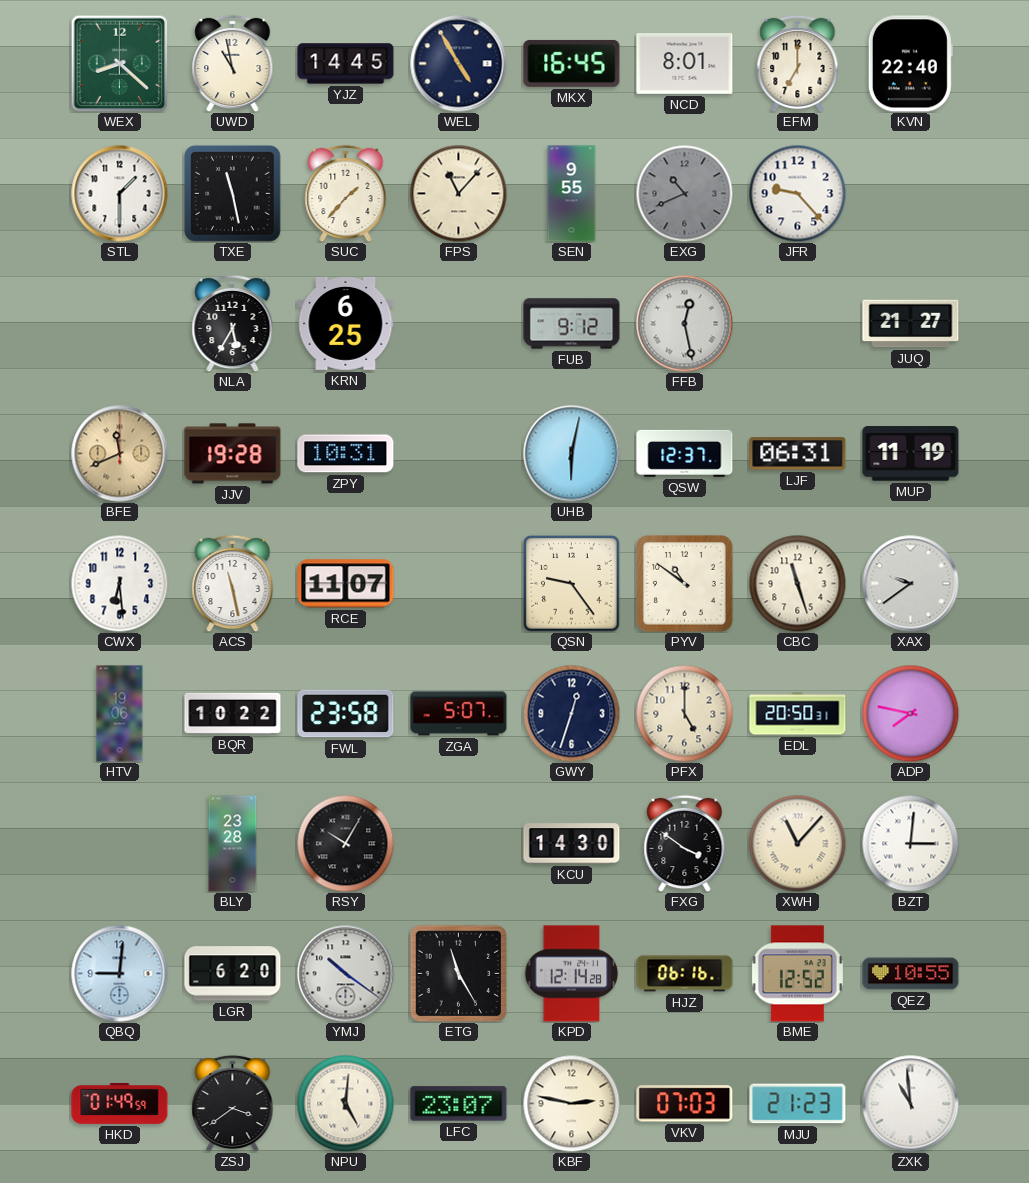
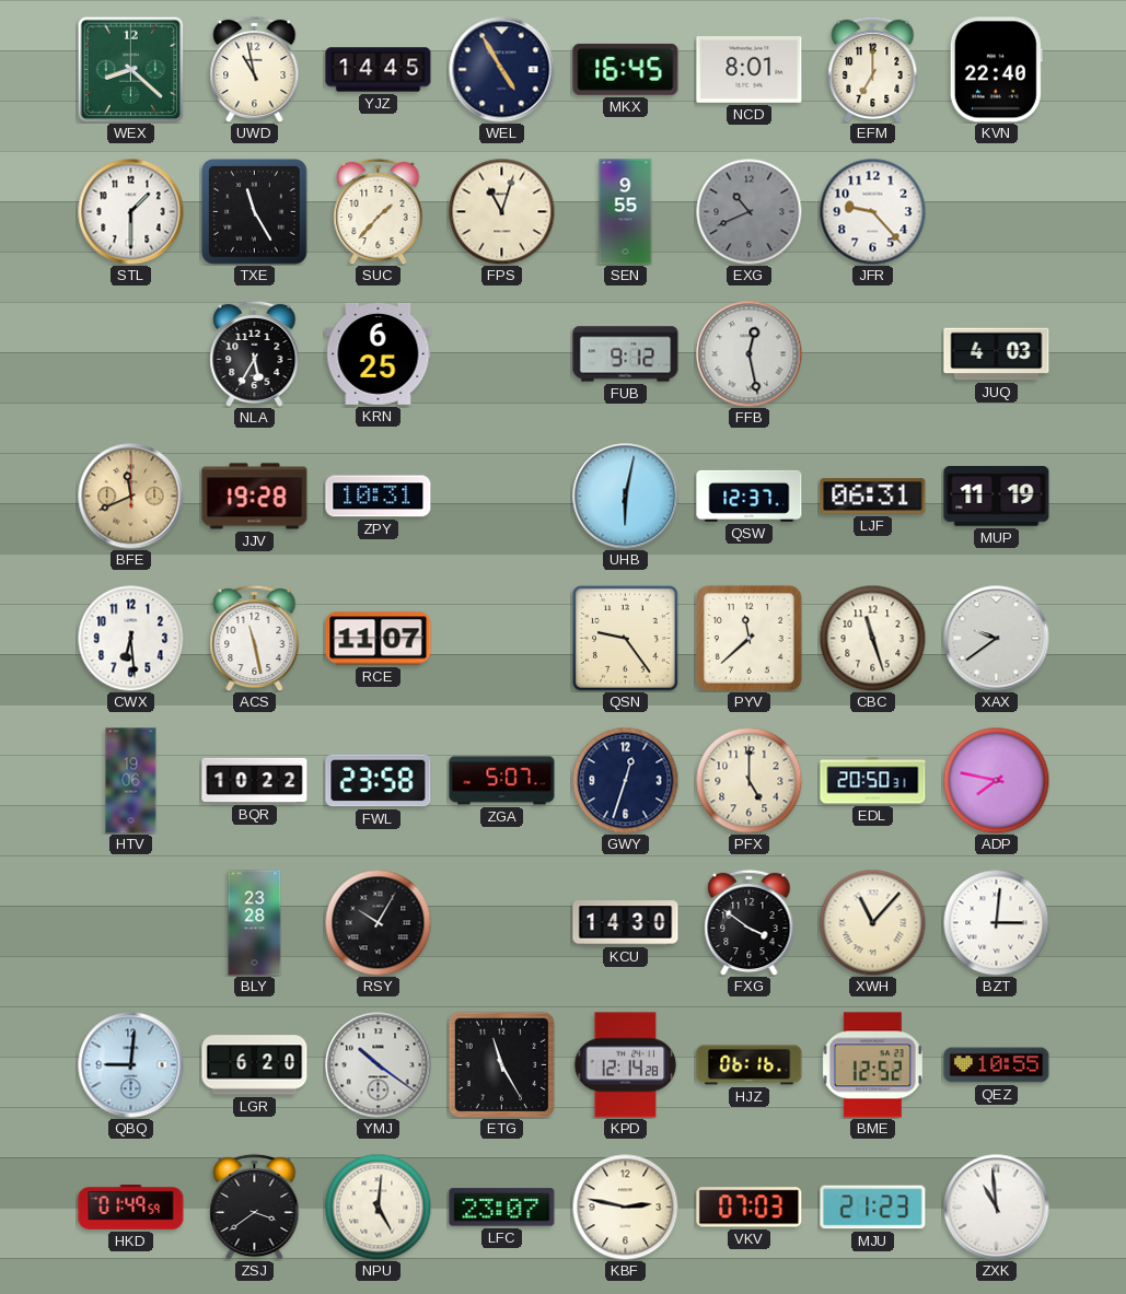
TXE: 11:28 -> 11:25
FPS: 11:07 -> 11:03
JUQ: 21:27 -> 4:03
PYV: 10:51 -> 11:38
